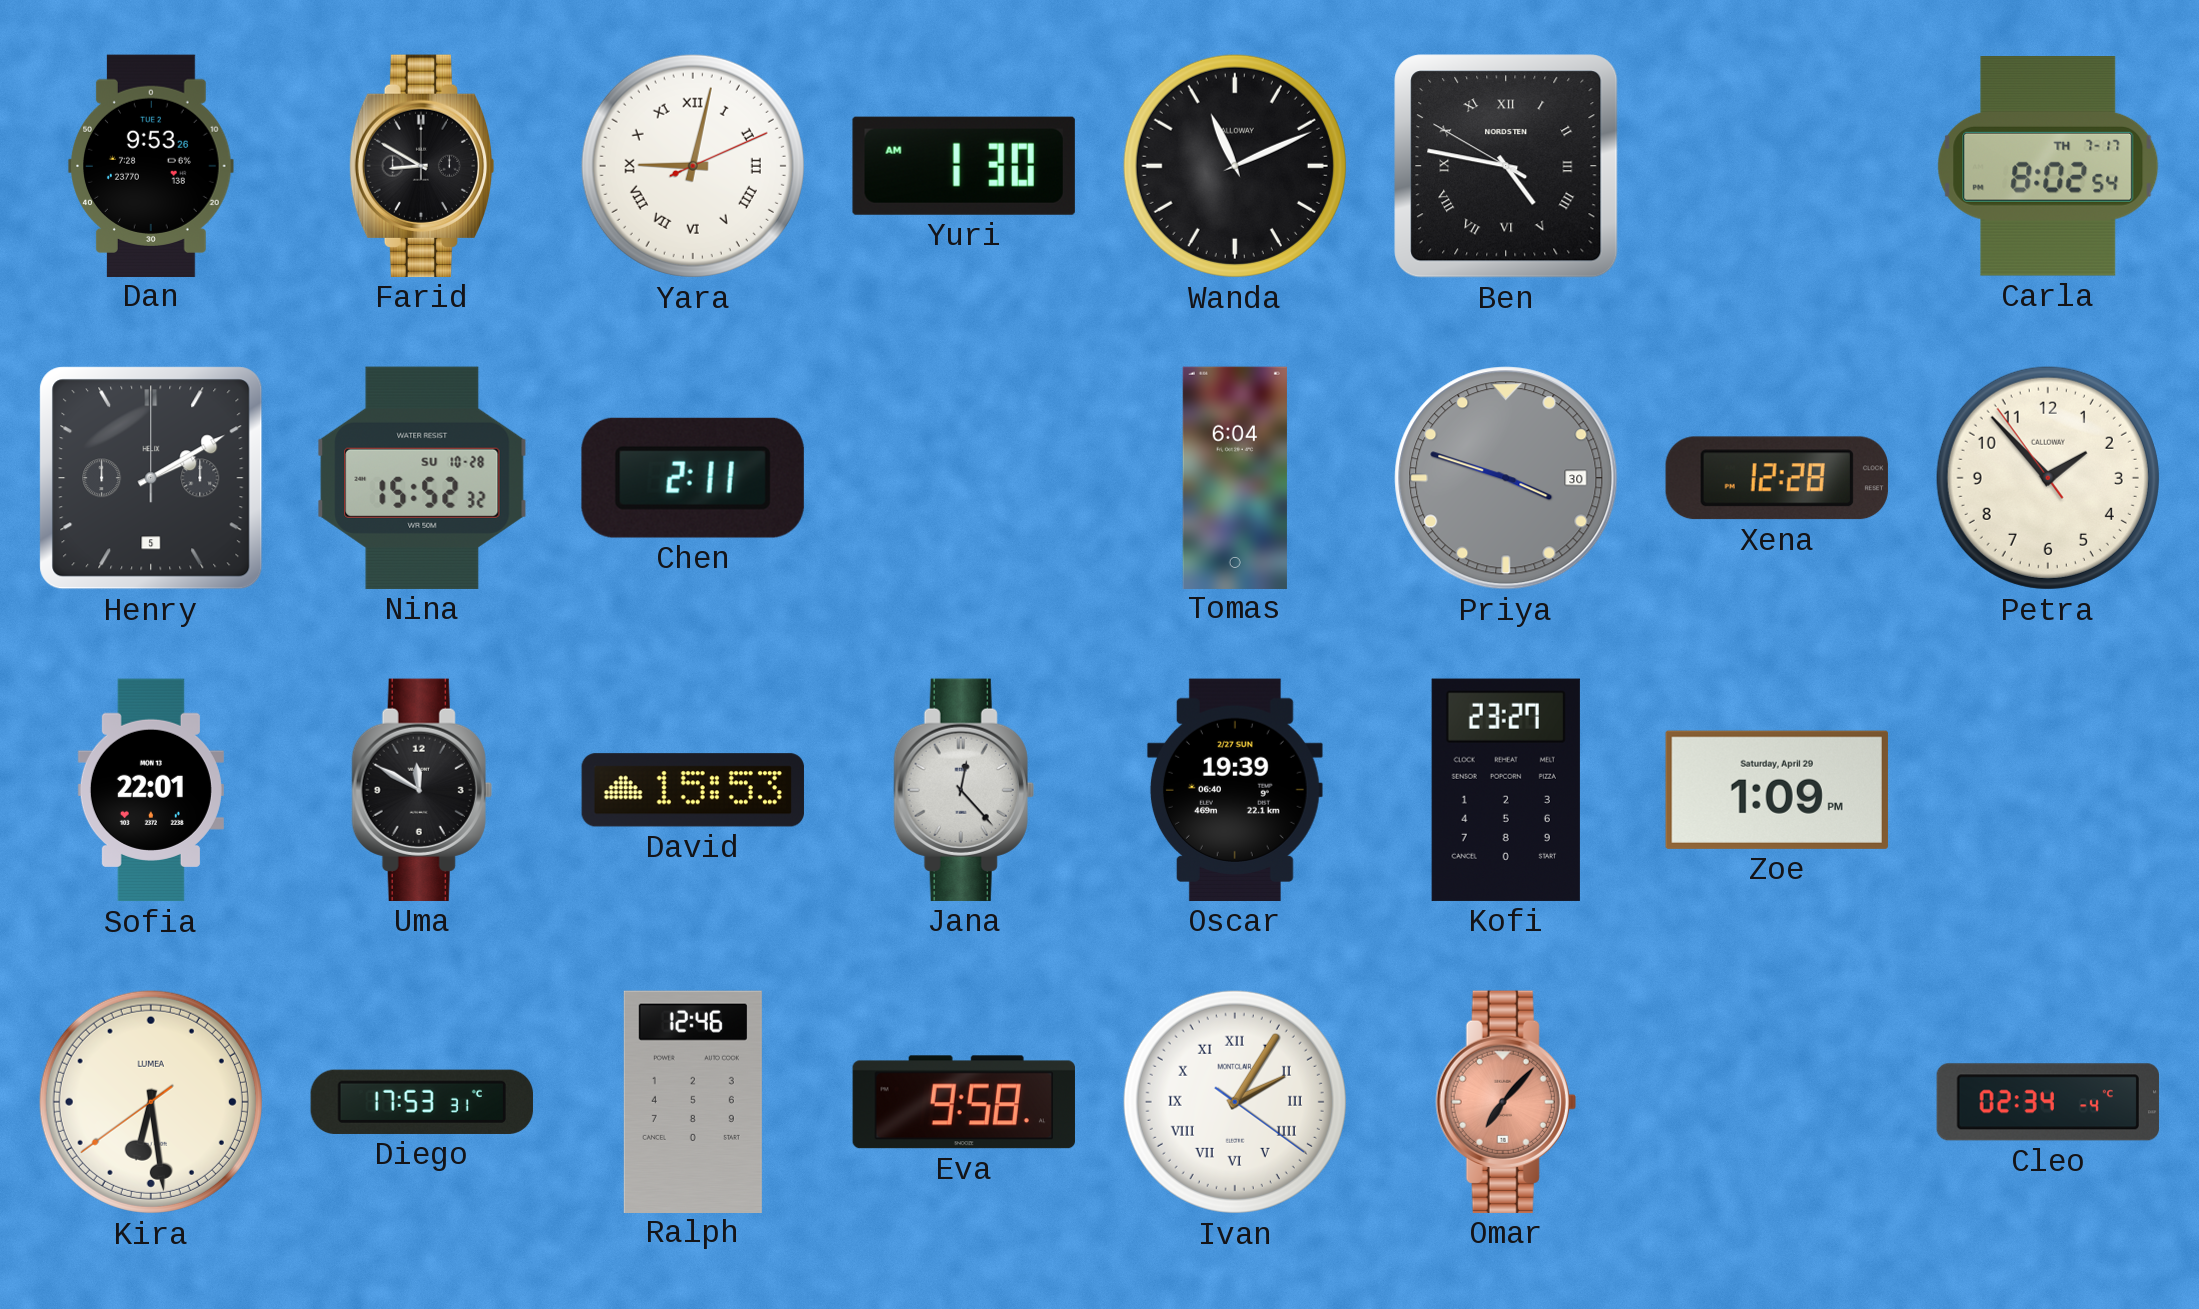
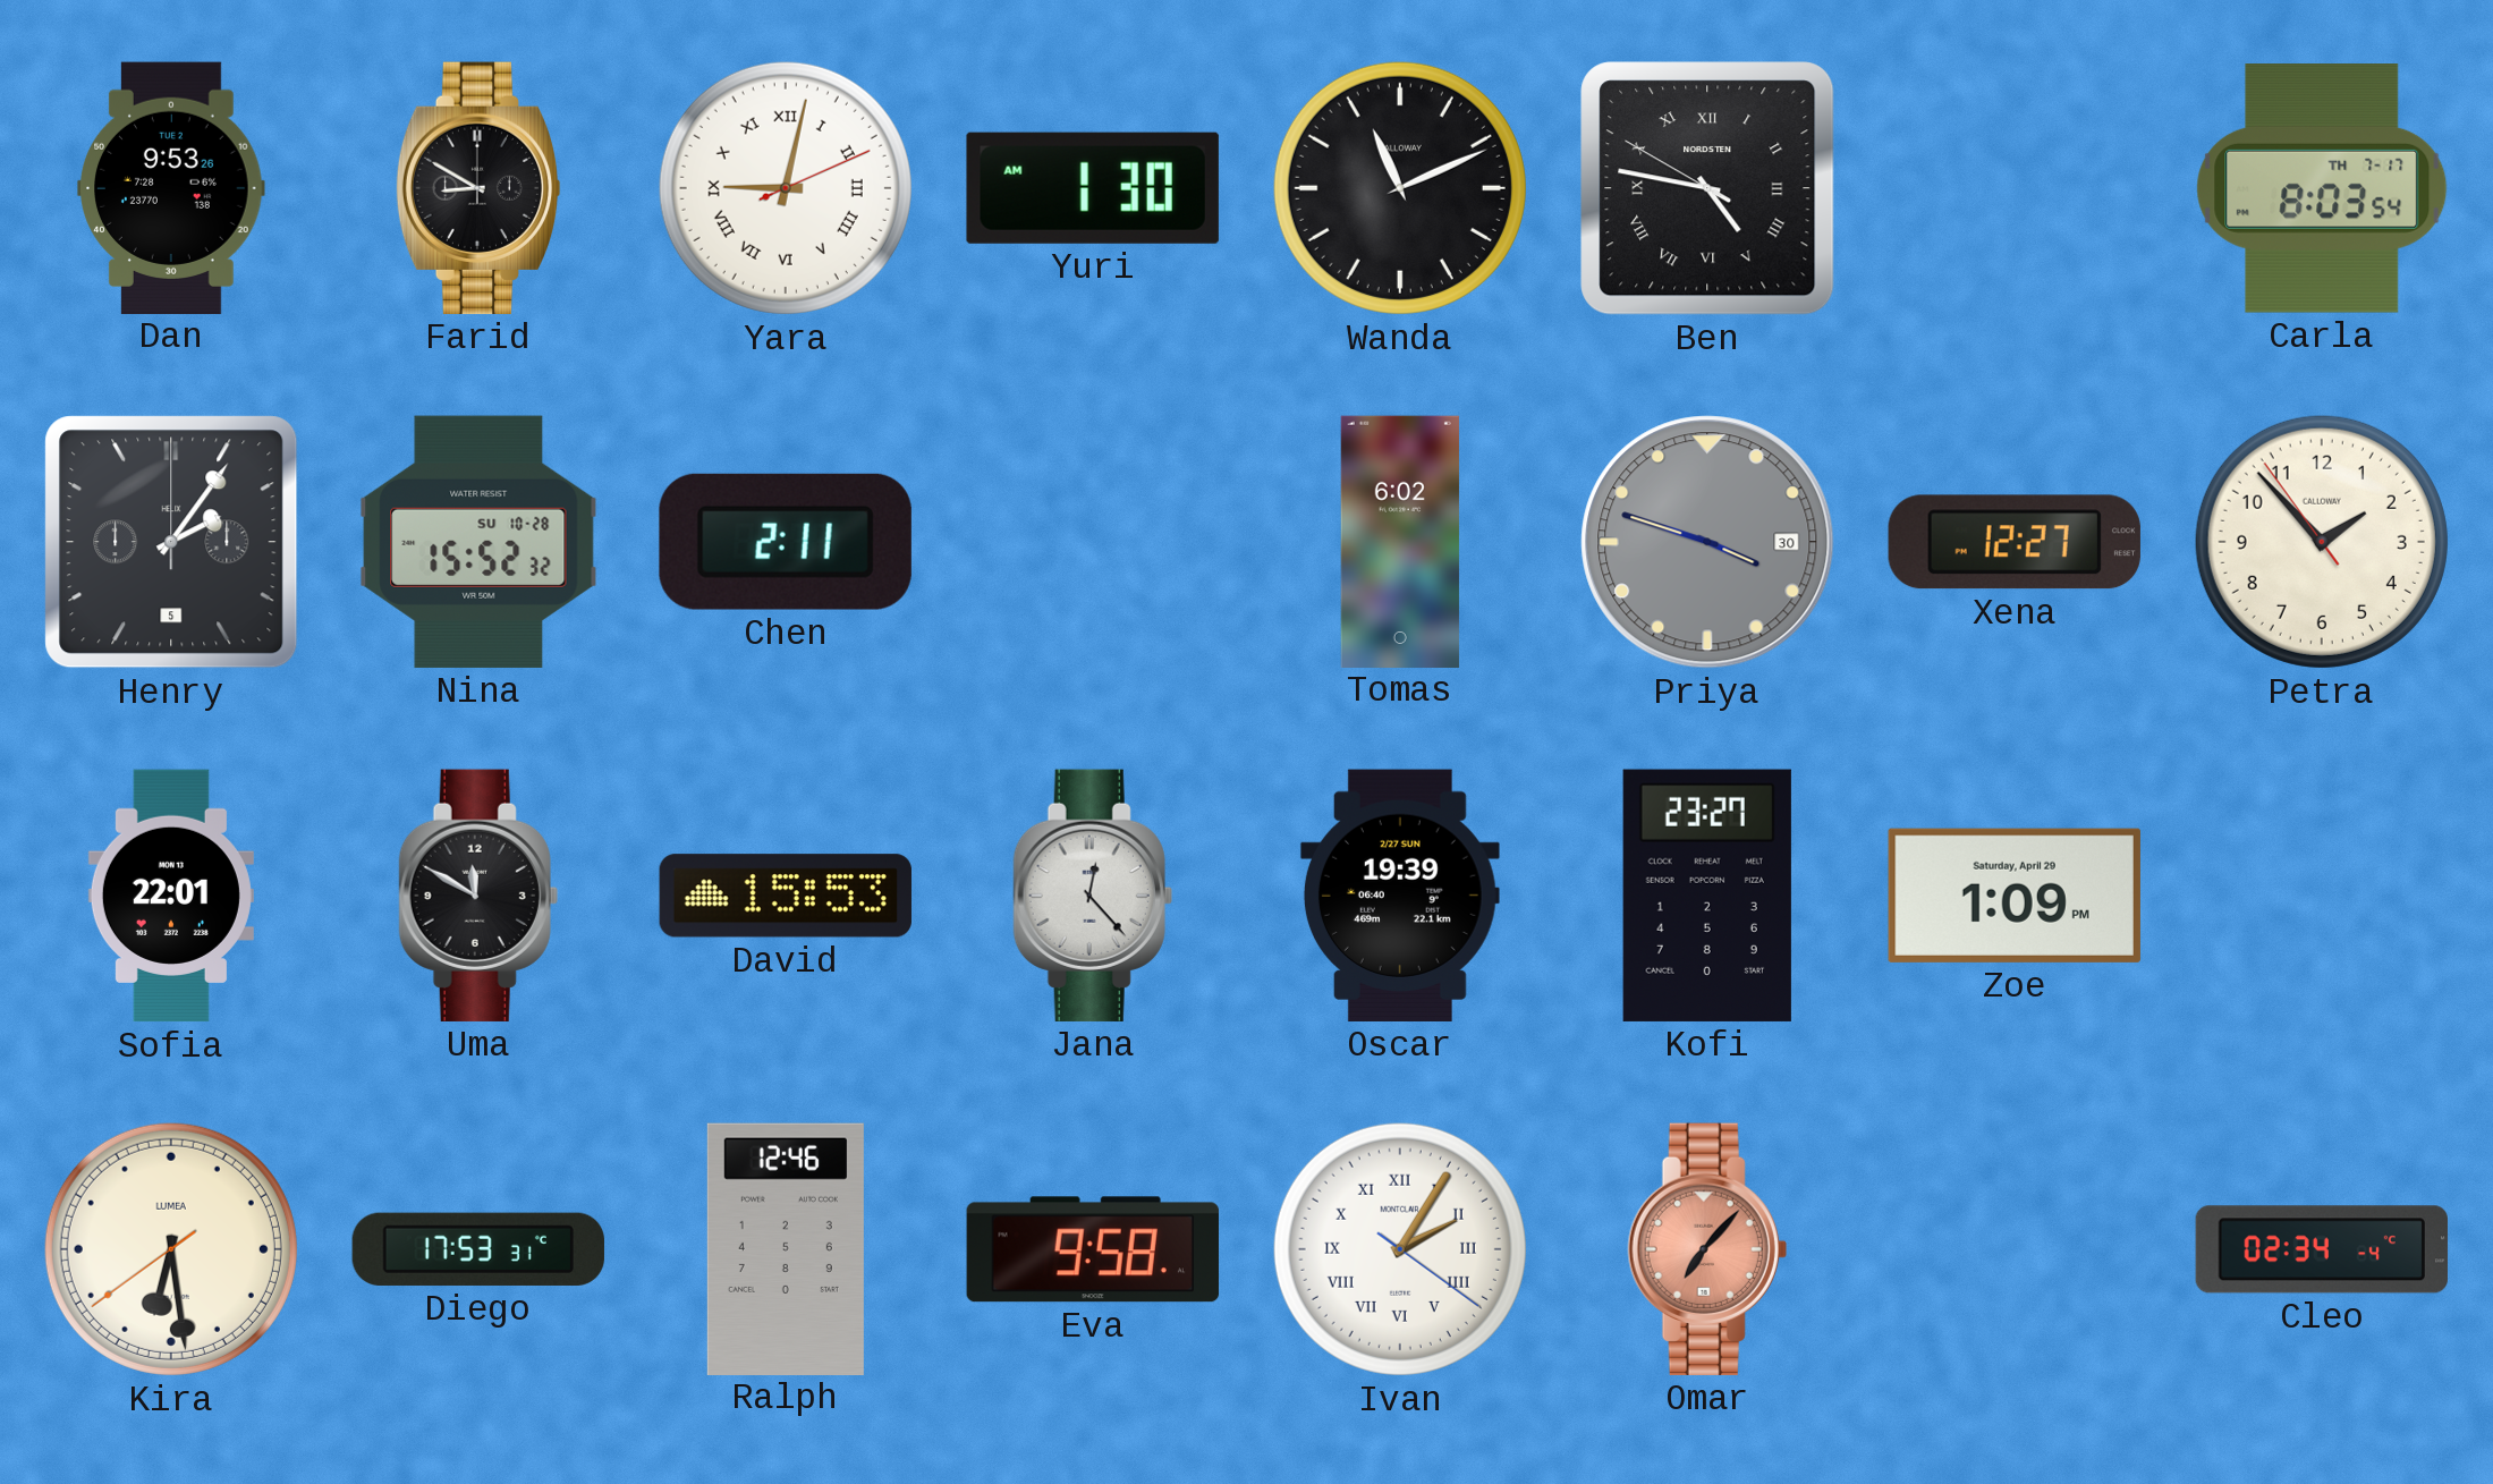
Carla: 8:02 -> 8:03
Henry: 2:10 -> 2:06
Tomas: 6:04 -> 6:02
Xena: 12:28 -> 12:27
